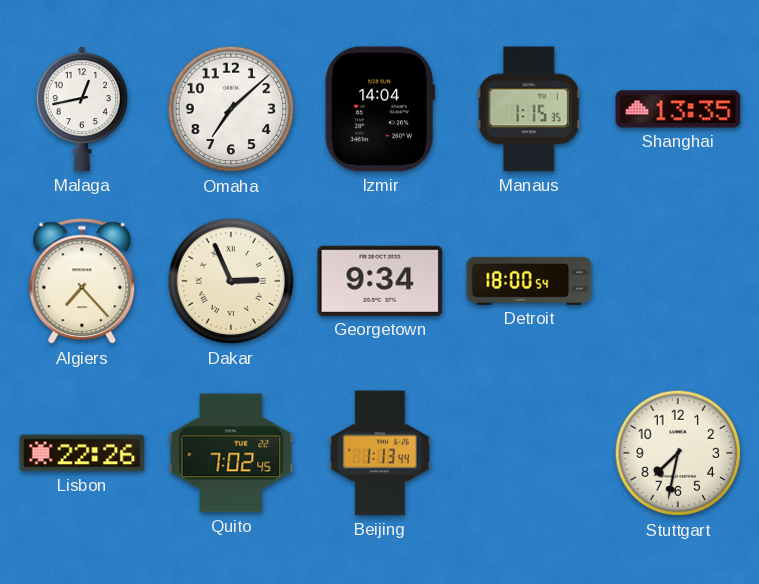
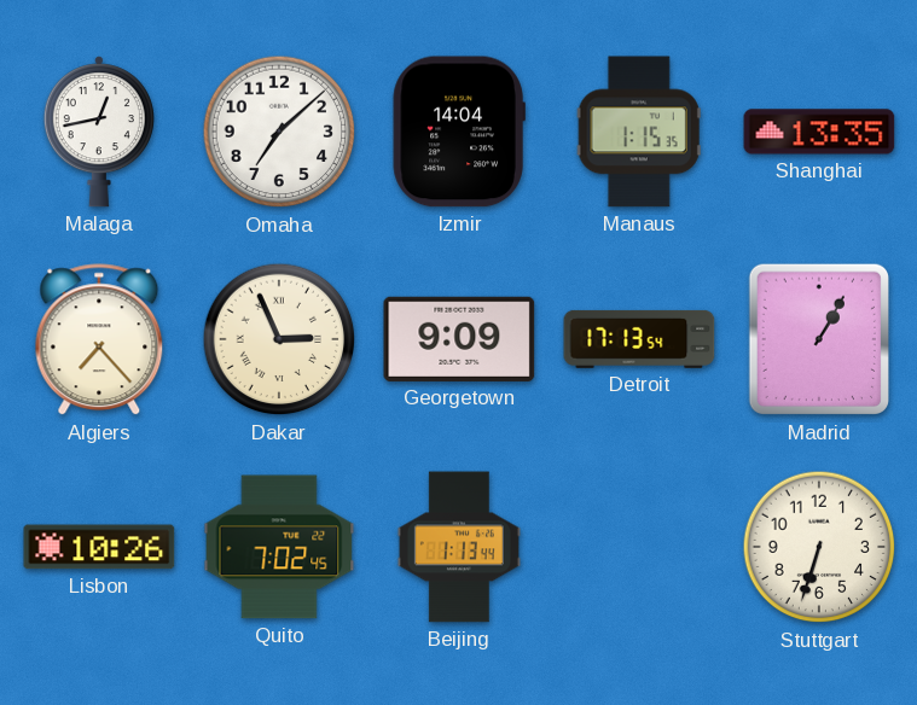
Georgetown: 9:34 -> 9:09
Detroit: 18:00 -> 17:13
Madrid: none -> 1:05
Lisbon: 22:26 -> 10:26
Stuttgart: 7:32 -> 6:33
